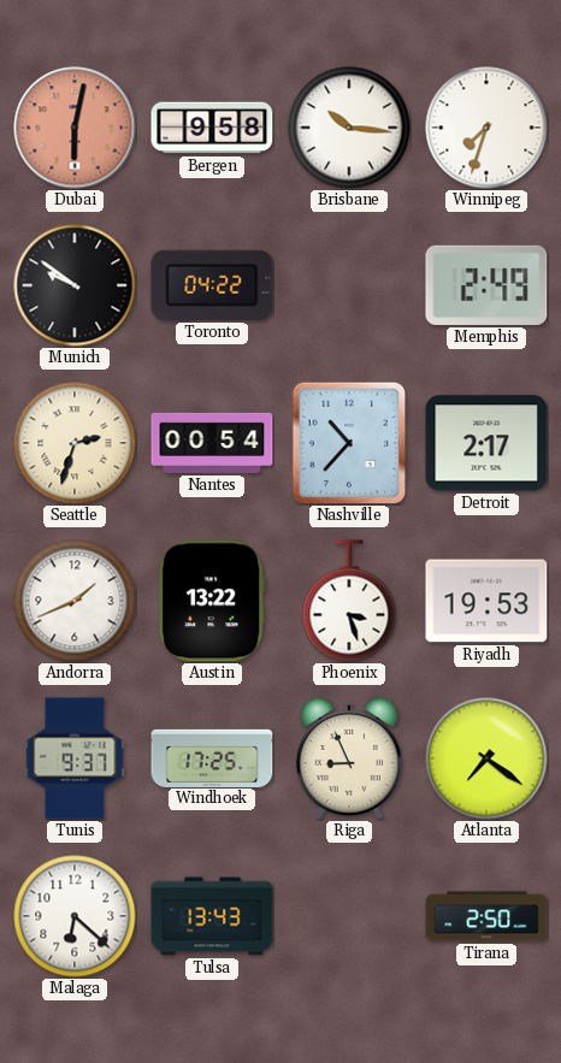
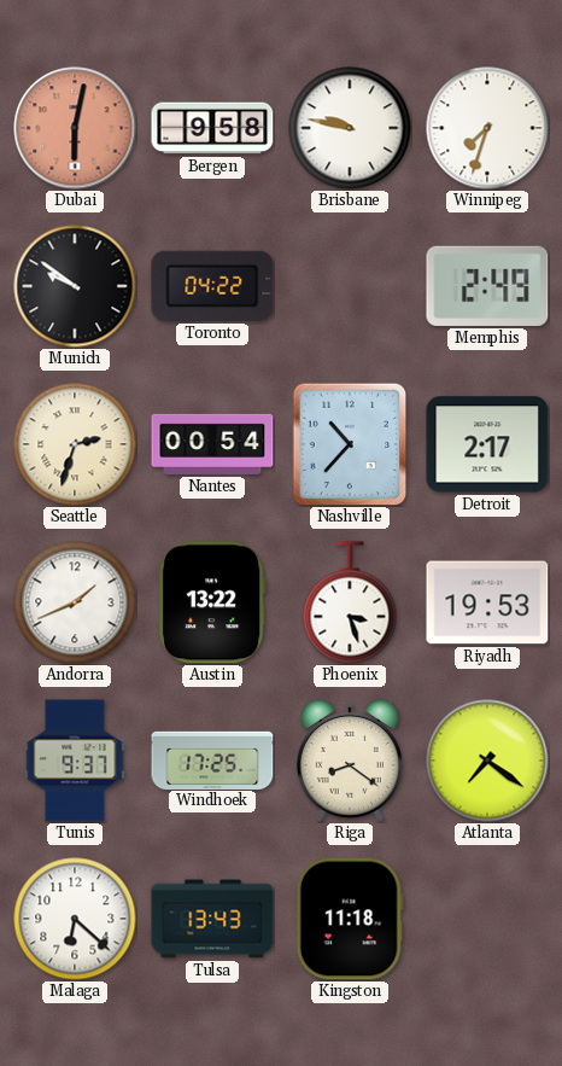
Brisbane: 10:16 -> 9:47
Riga: 8:56 -> 8:21
Kingston: none -> 11:18
Tirana: 2:50 -> none
